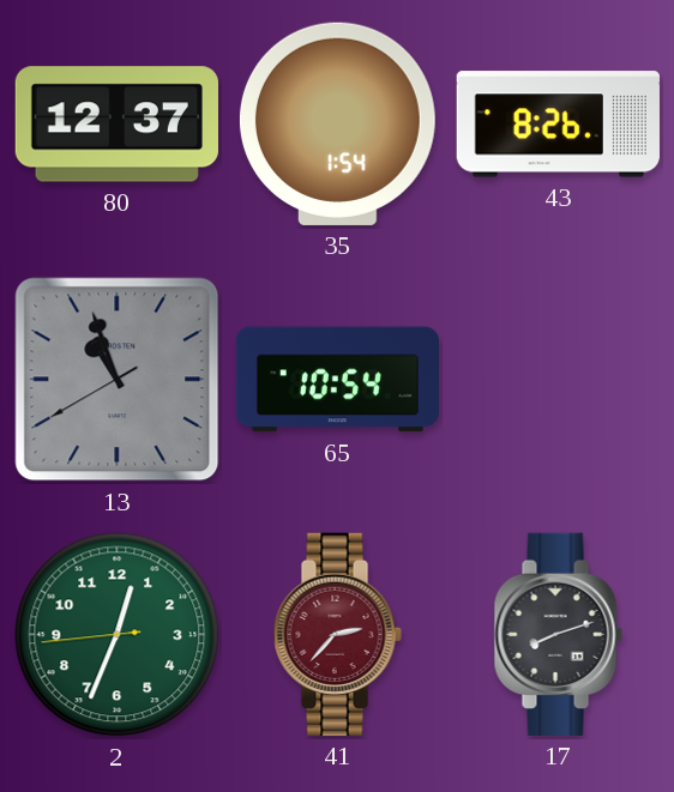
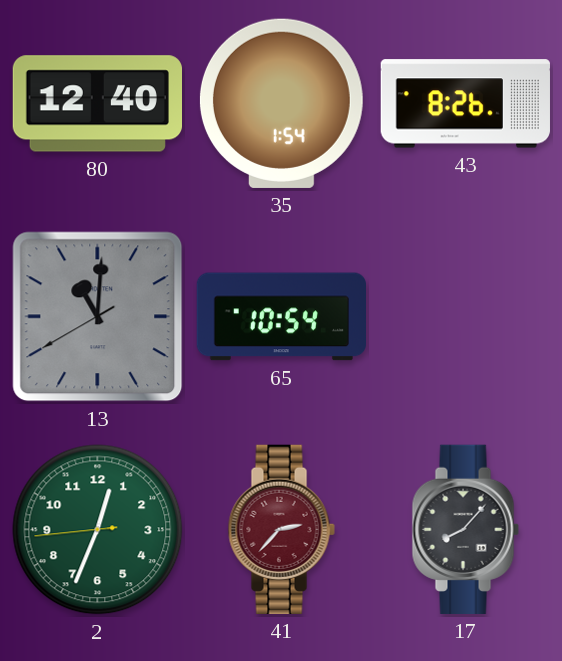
80: 12:37 -> 12:40
13: 10:56 -> 11:00
17: 8:12 -> 8:07
